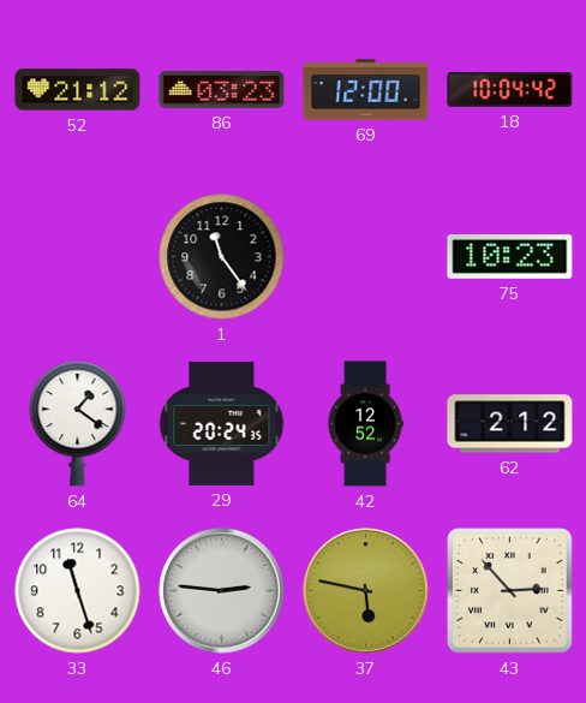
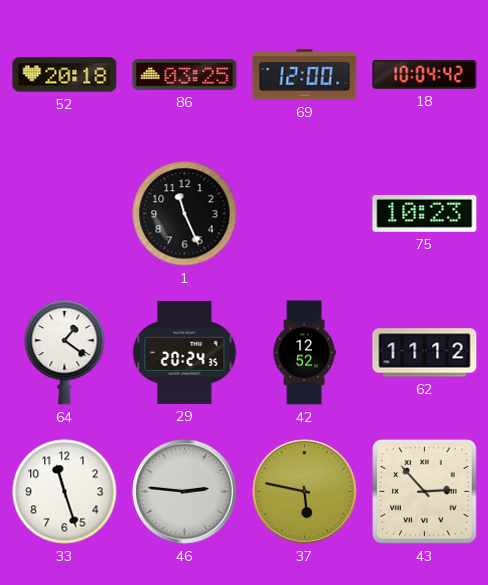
52: 21:12 -> 20:18
86: 03:23 -> 03:25
1: 11:24 -> 11:26
62: 2:12 -> 11:12
